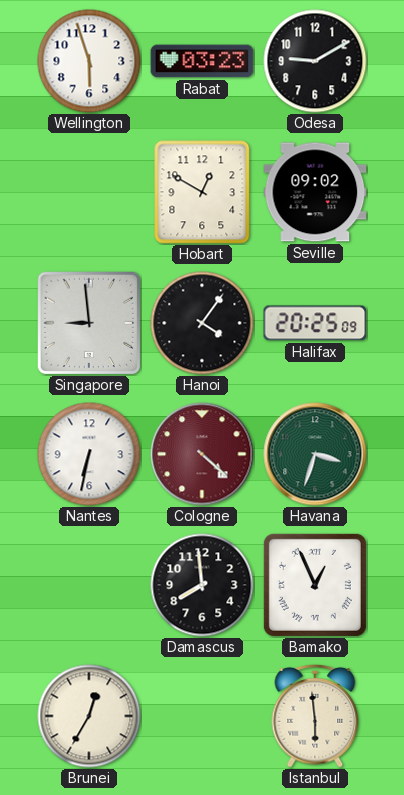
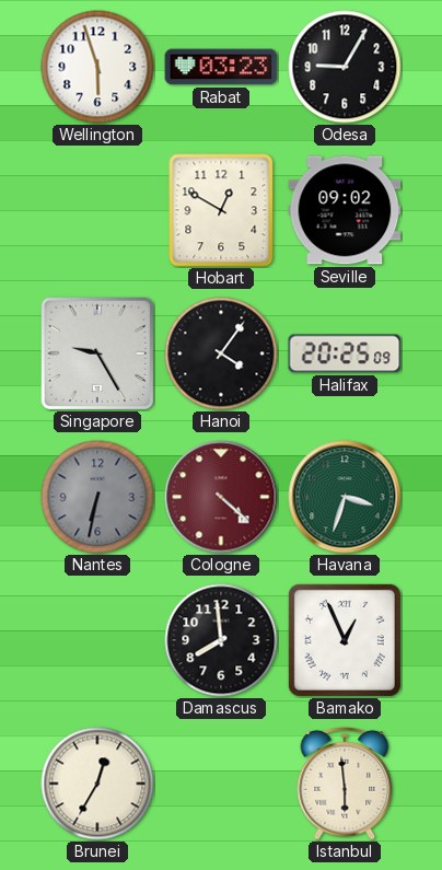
Odesa: 9:10 -> 9:05
Singapore: 8:59 -> 9:25
Nantes dial: white -> grey
